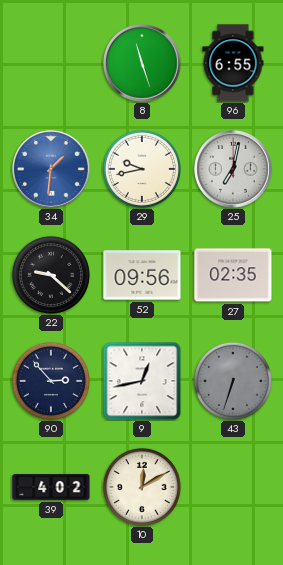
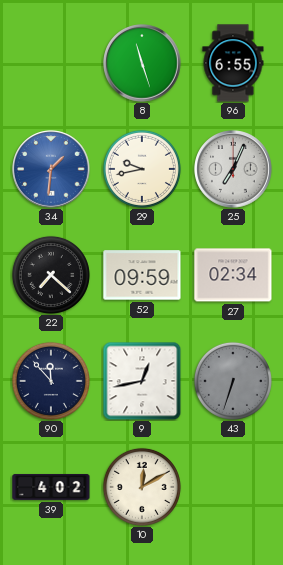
25: 7:02 -> 7:04
22: 9:22 -> 7:22
52: 09:56 -> 09:59
27: 02:35 -> 02:34
90: 2:53 -> 11:53
